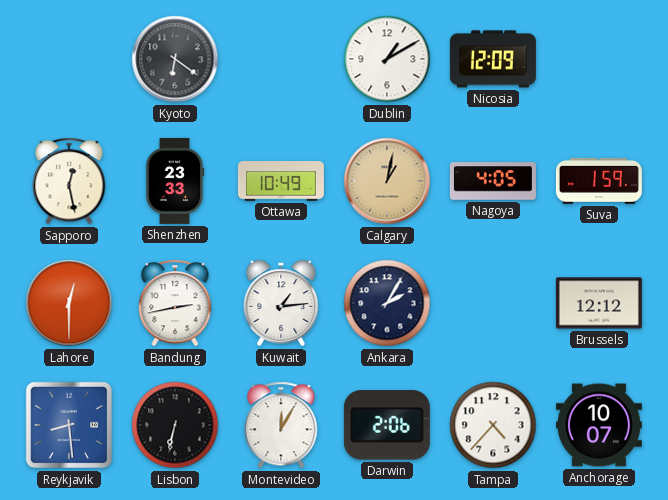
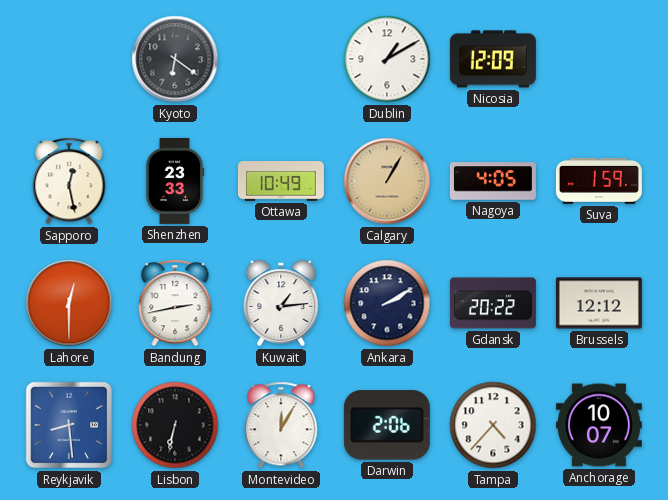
Calgary: 1:02 -> 1:05
Ankara: 2:05 -> 2:10
Gdansk: none -> 20:22
